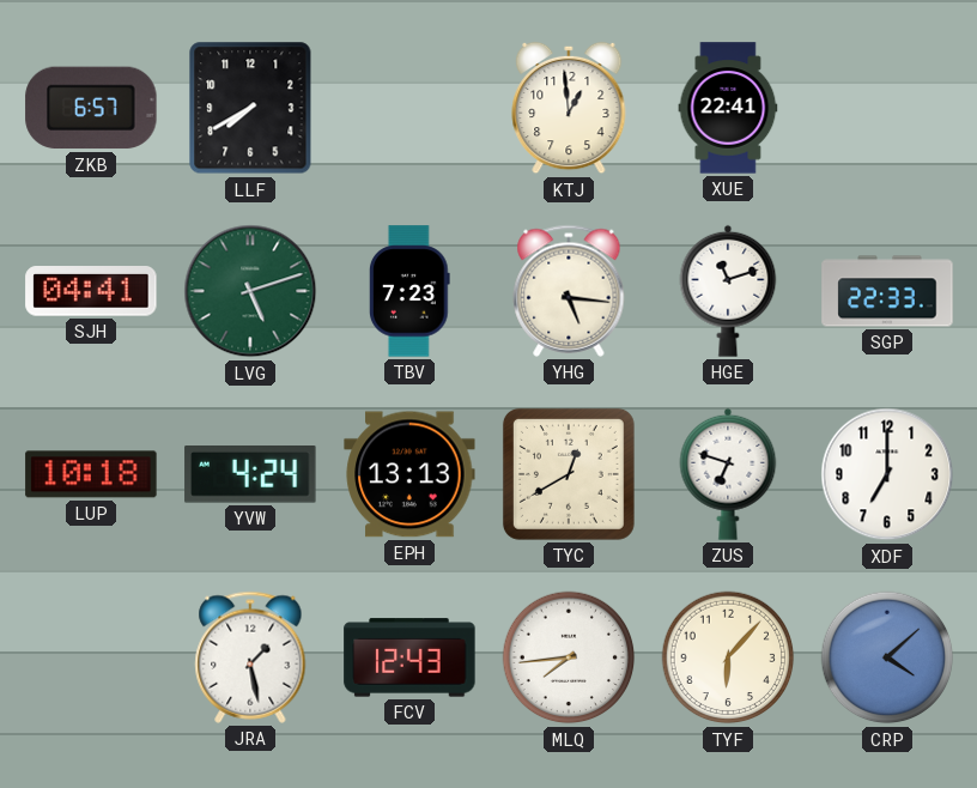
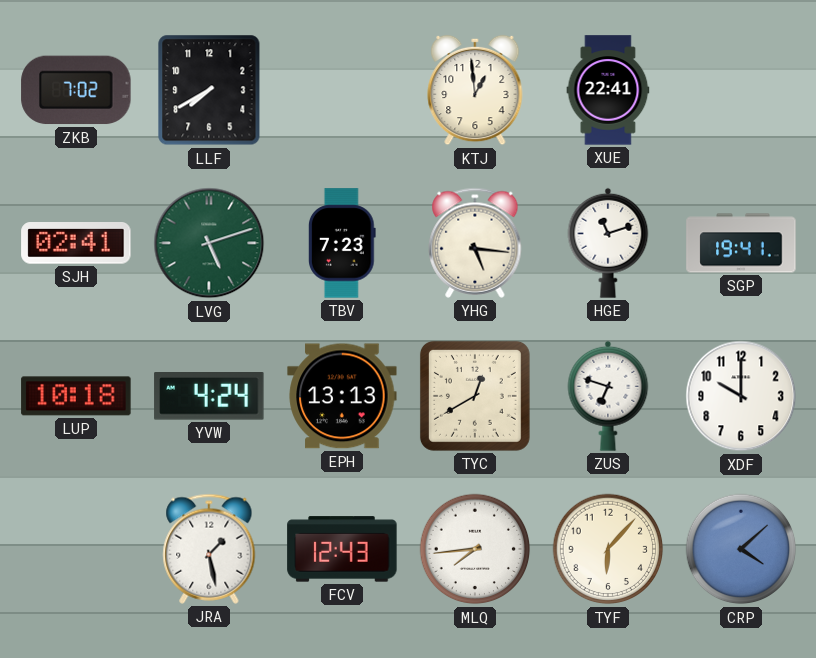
ZKB: 6:57 -> 7:02
SJH: 04:41 -> 02:41
SGP: 22:33 -> 19:41
XDF: 7:00 -> 10:00
